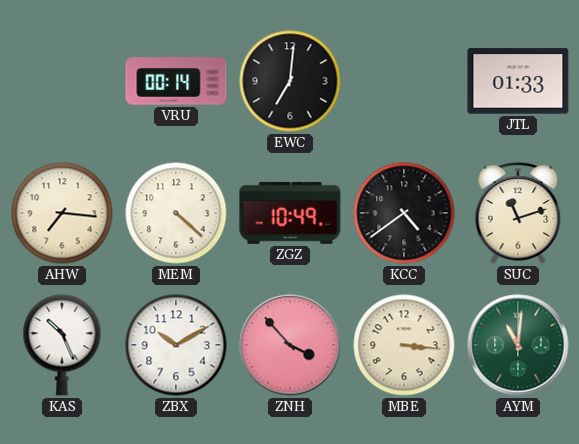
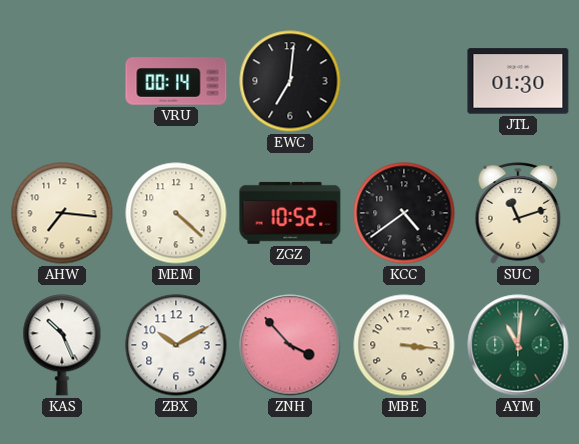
JTL: 01:33 -> 01:30
ZGZ: 10:49 -> 10:52
